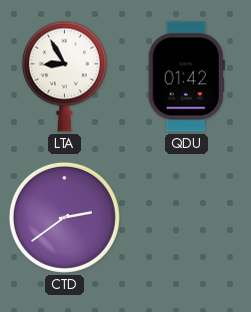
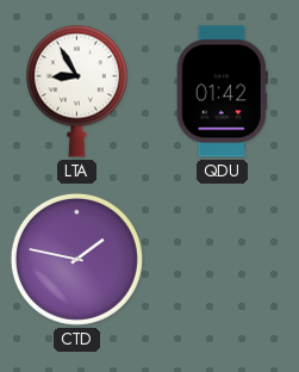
CTD: 2:39 -> 1:47
